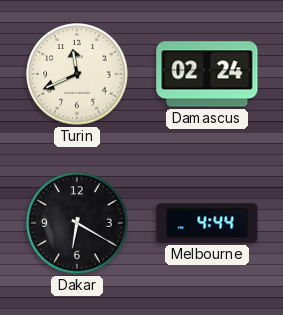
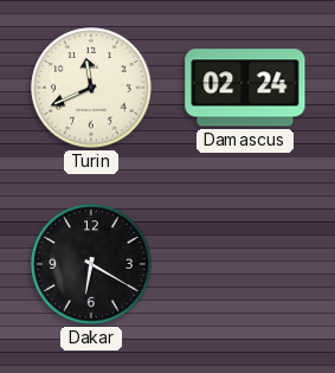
Melbourne: 4:44 -> none
